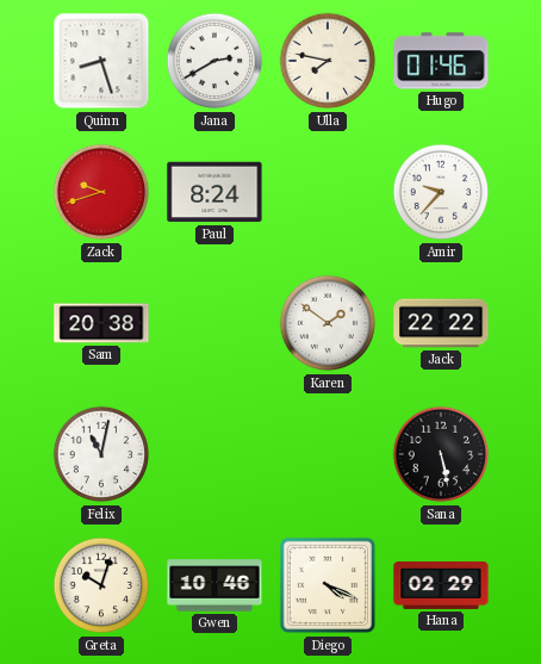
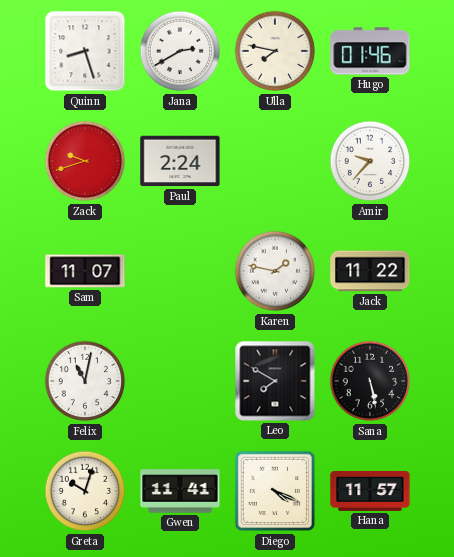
Paul: 8:24 -> 2:24
Sam: 20:38 -> 11:07
Karen: 1:51 -> 1:47
Jack: 22:22 -> 11:22
Leo: none -> 7:50
Gwen: 10:46 -> 11:41
Hana: 02:29 -> 11:57
